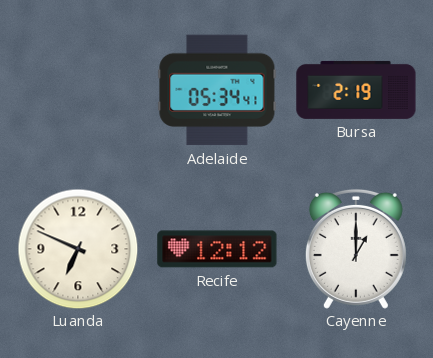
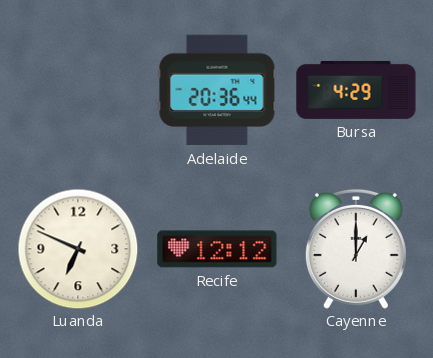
Adelaide: 05:34 -> 20:36
Bursa: 2:19 -> 4:29
